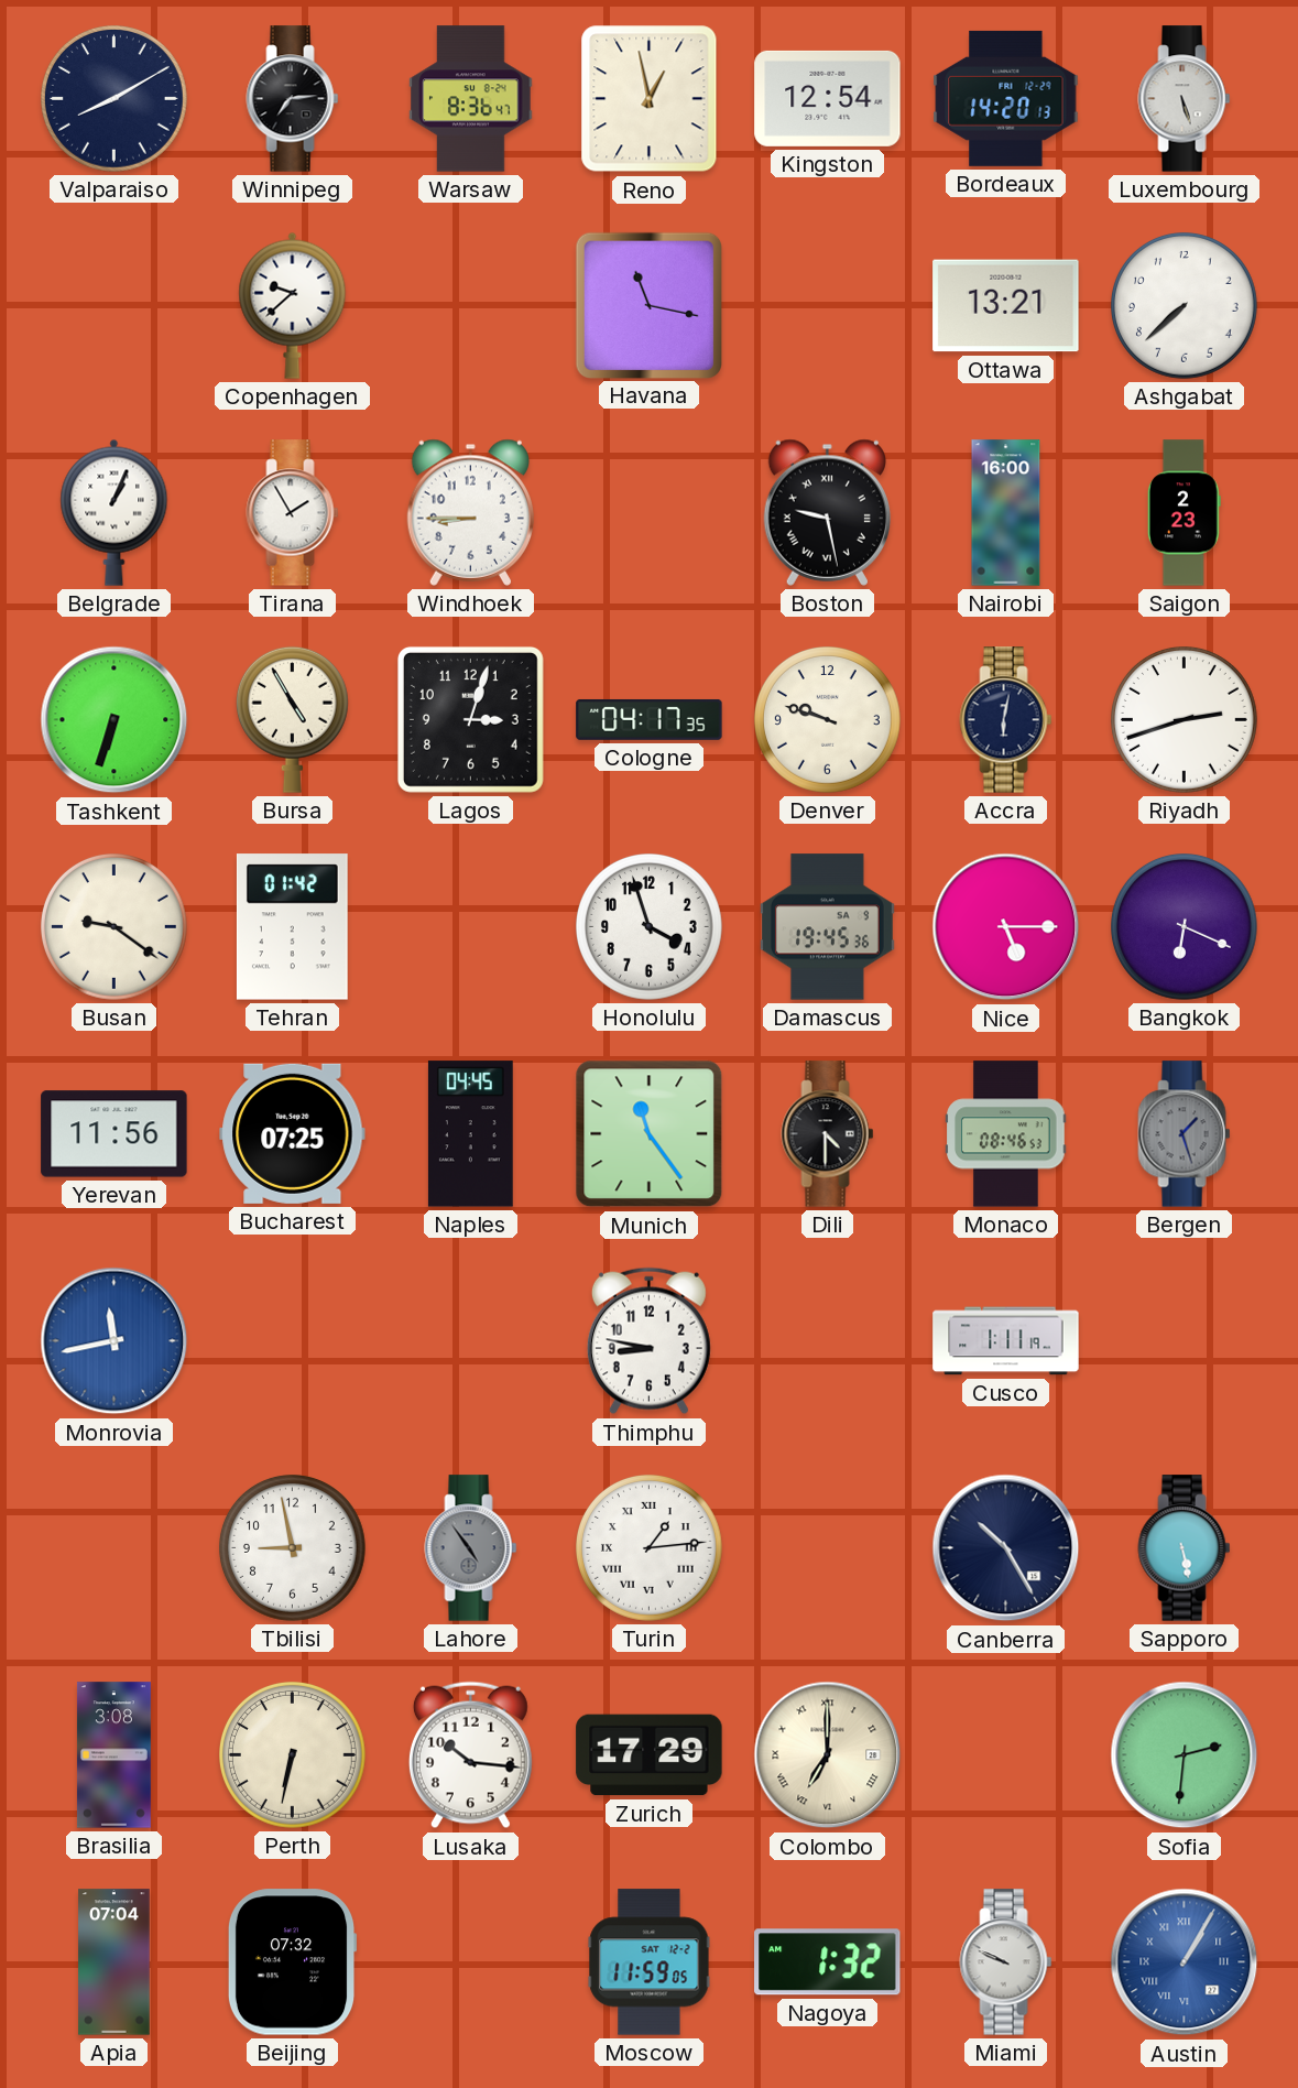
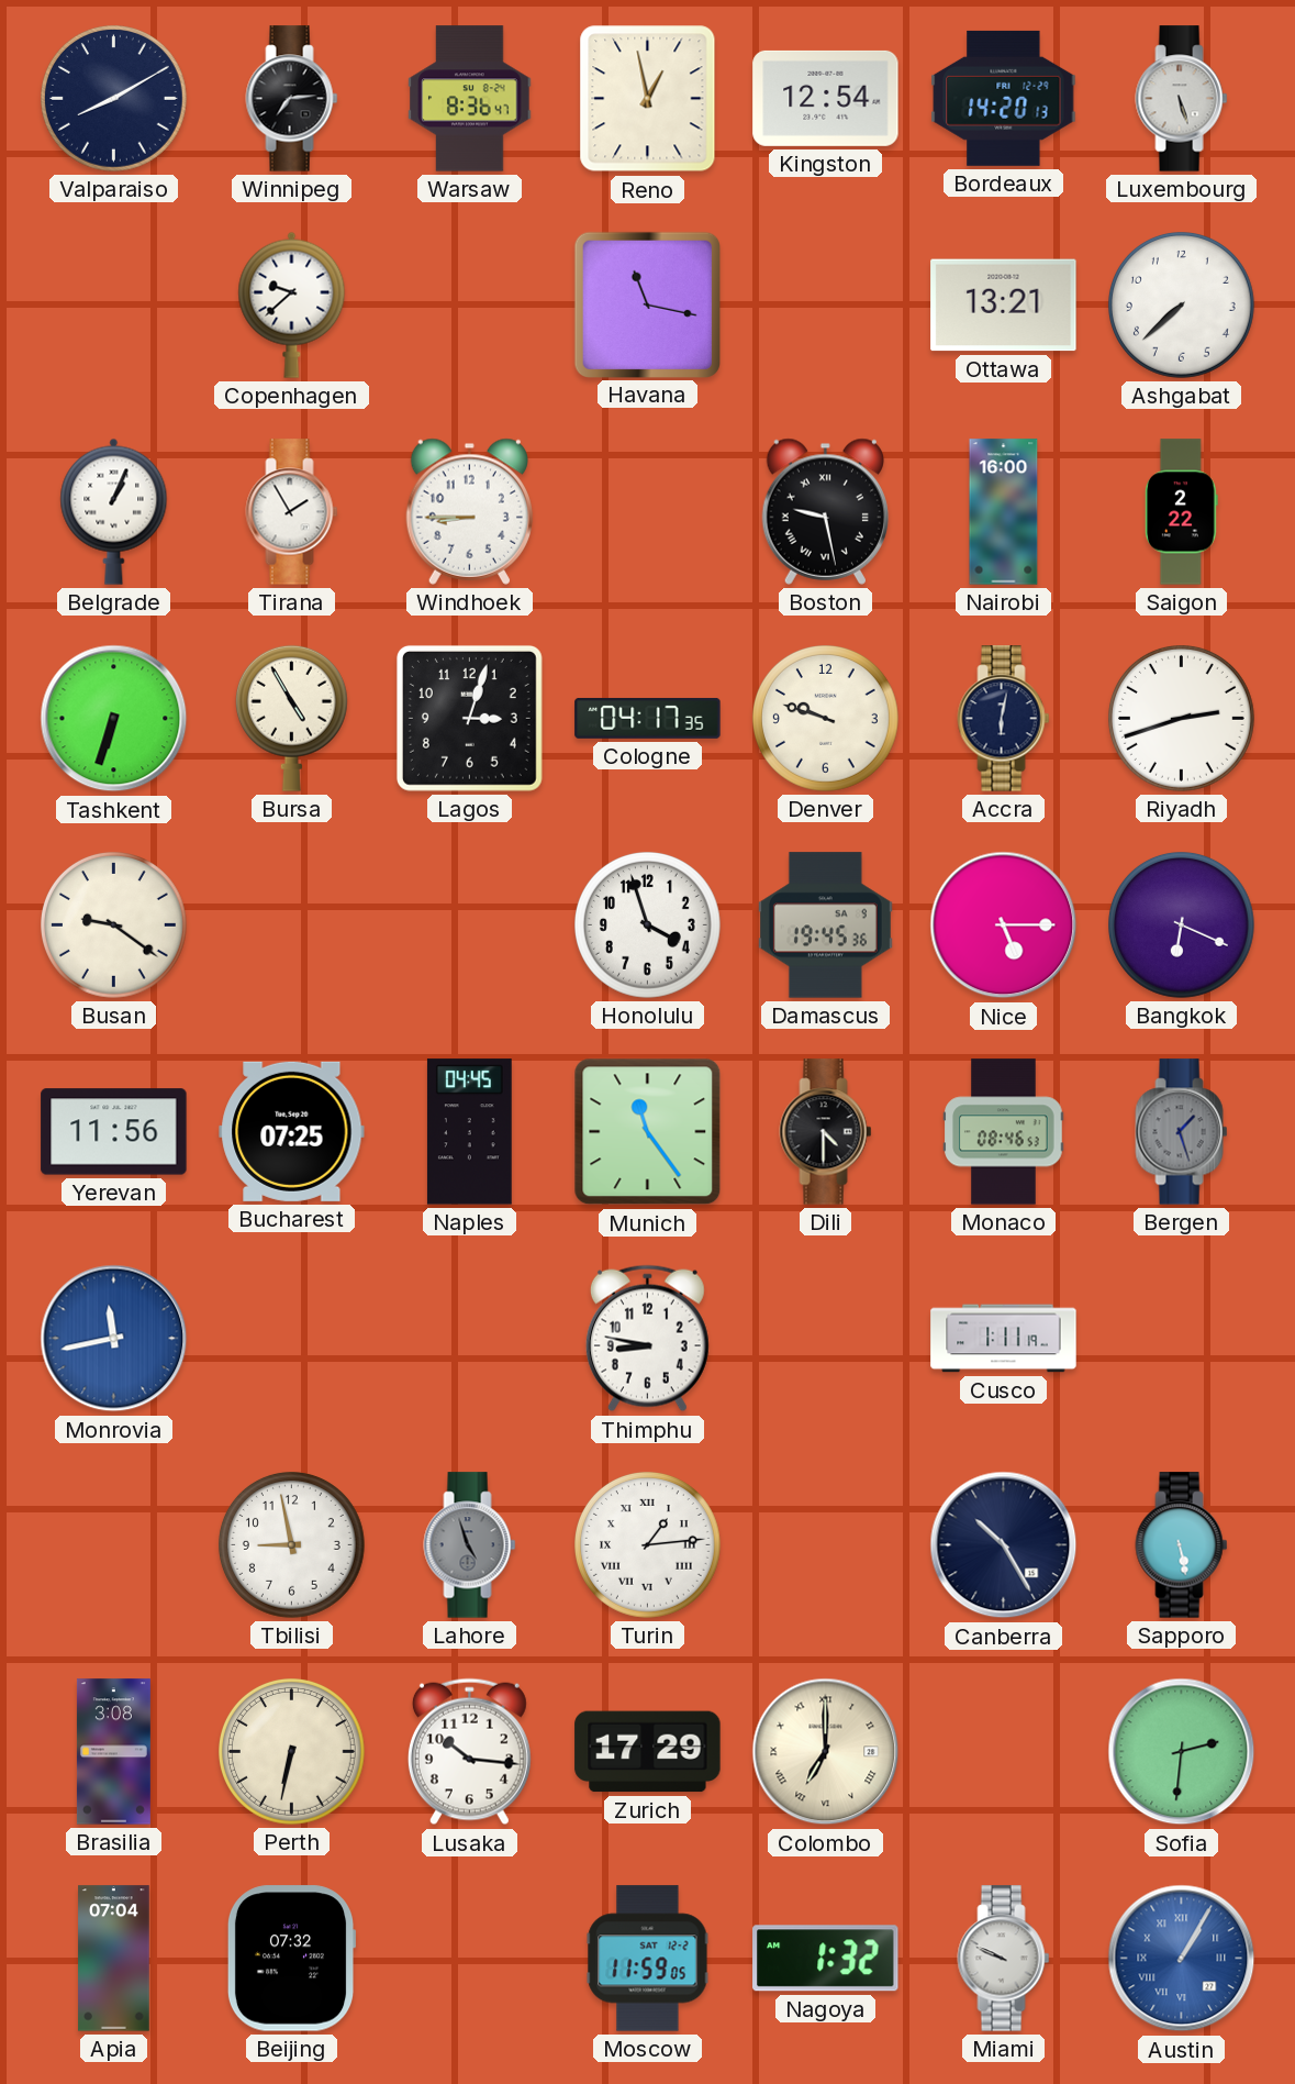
Saigon: 2:23 -> 2:22
Tehran: 01:42 -> none
Lahore: 4:54 -> 4:57
